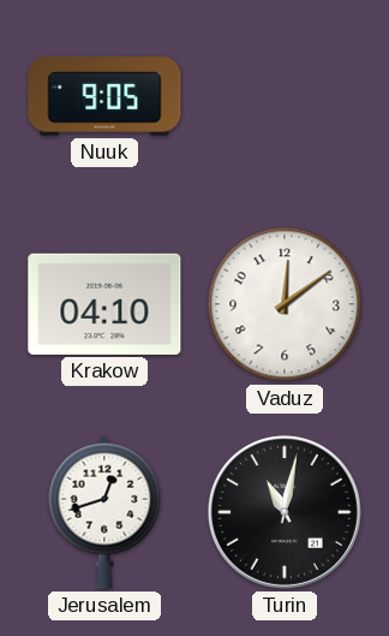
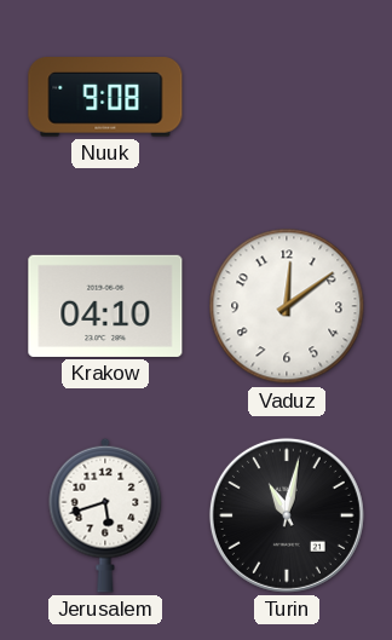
Nuuk: 9:05 -> 9:08
Jerusalem: 12:42 -> 5:42
